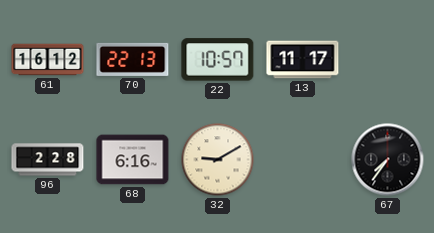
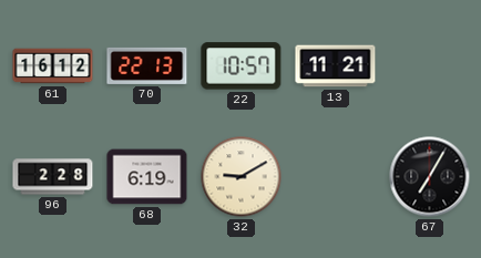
13: 11:17 -> 11:21
68: 6:16 -> 6:19
67: 7:36 -> 7:05
